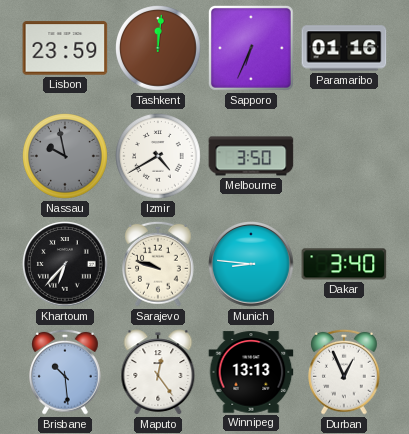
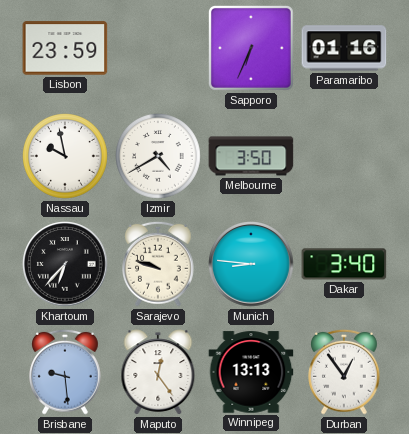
Tashkent: 12:01 -> none
Nassau dial: grey -> white
Brisbane: 10:29 -> 9:29
Durban: 12:56 -> 12:54
